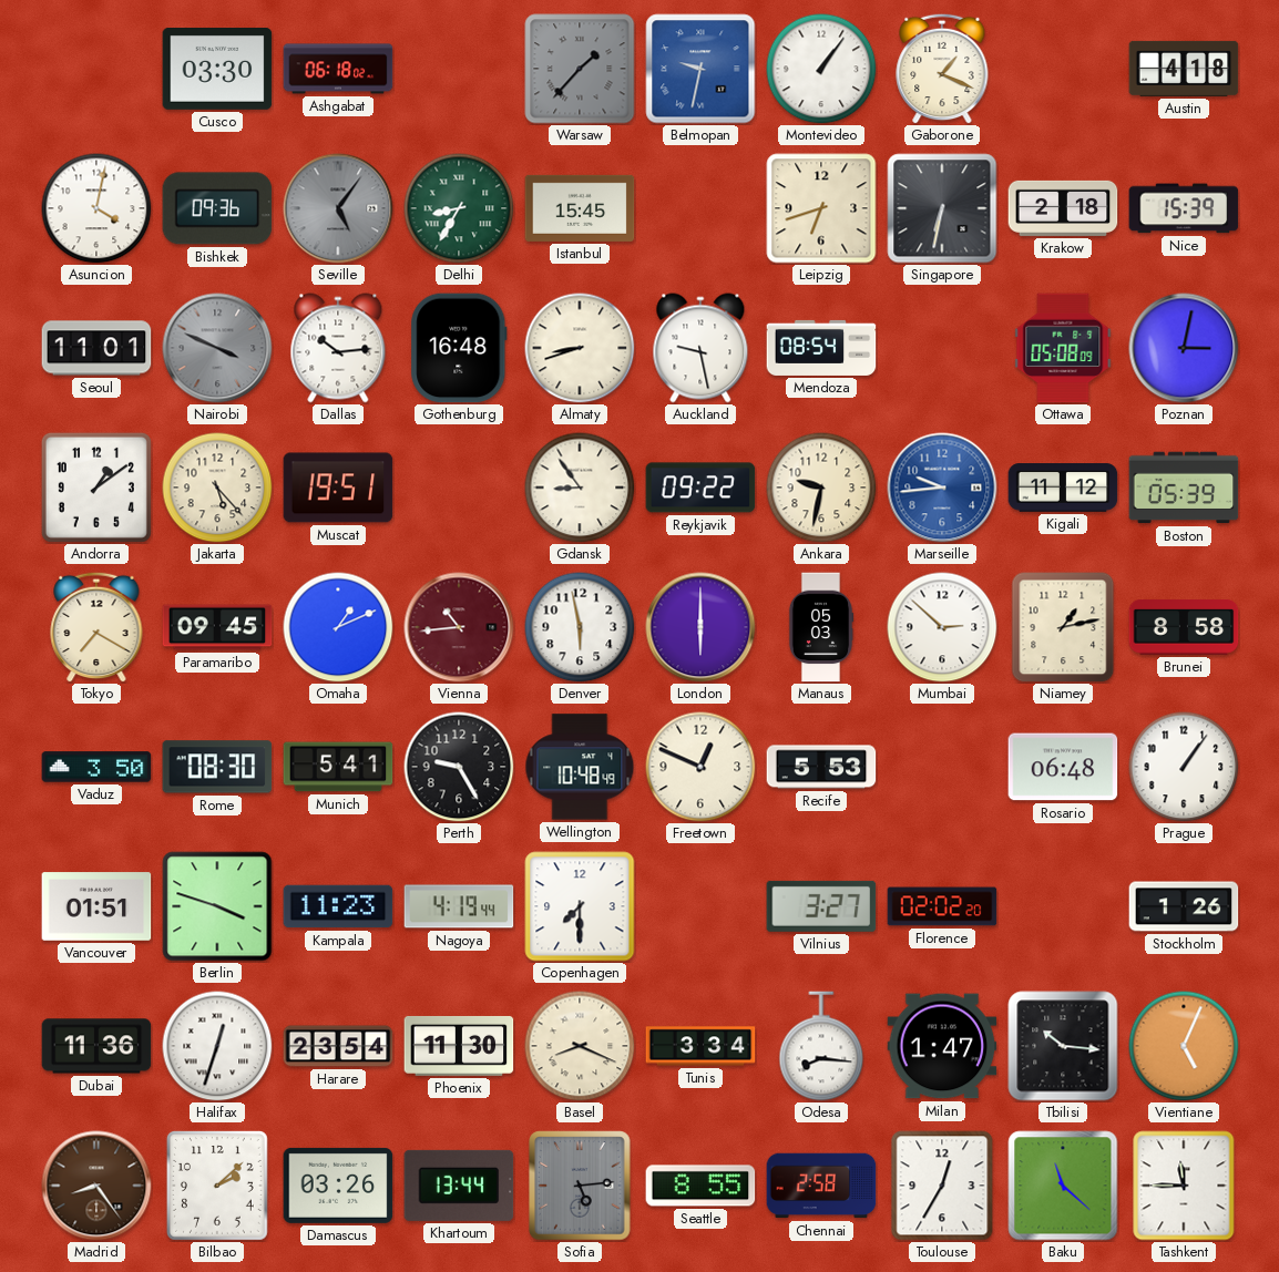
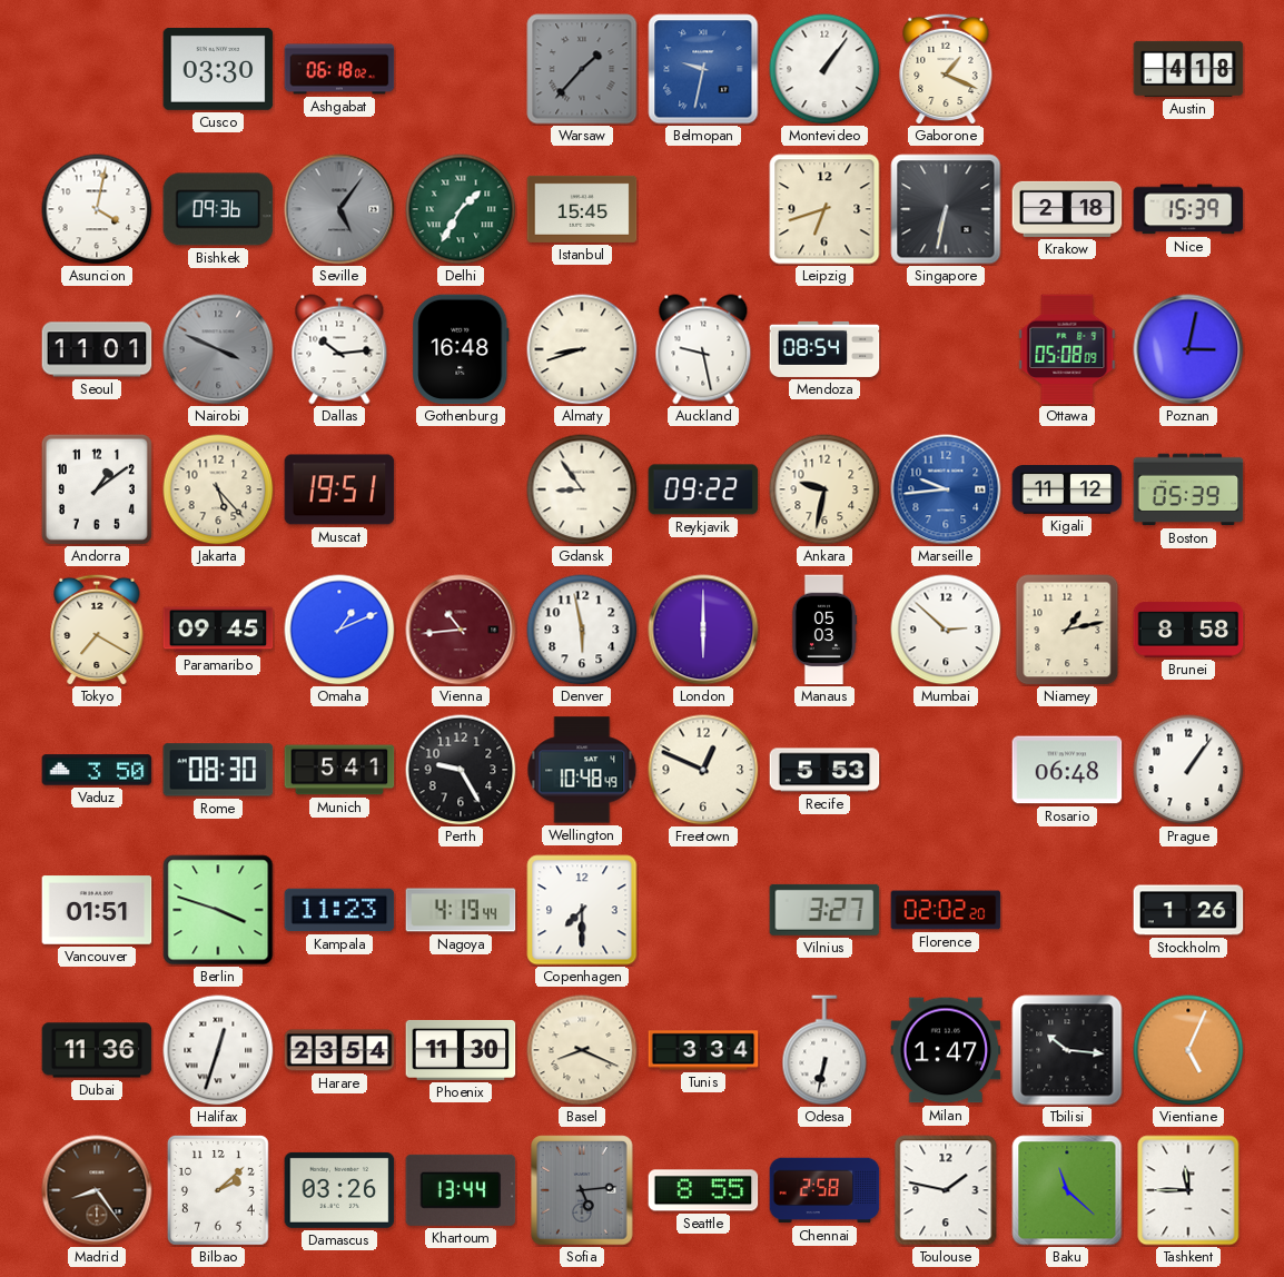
Delhi: 8:35 -> 1:35
Odesa: 8:16 -> 6:32
Toulouse: 12:35 -> 1:47
